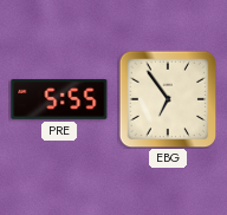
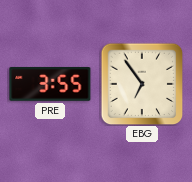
PRE: 5:55 -> 3:55
